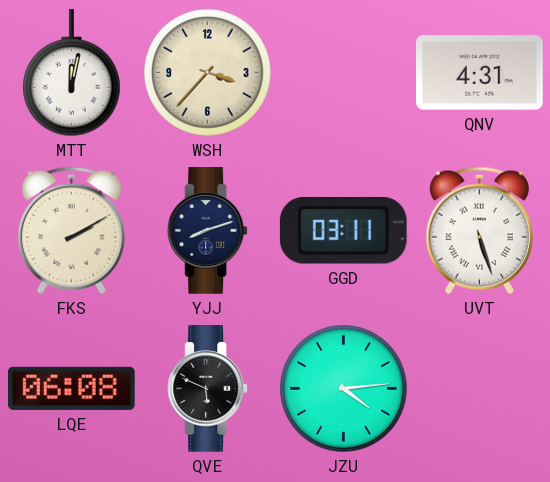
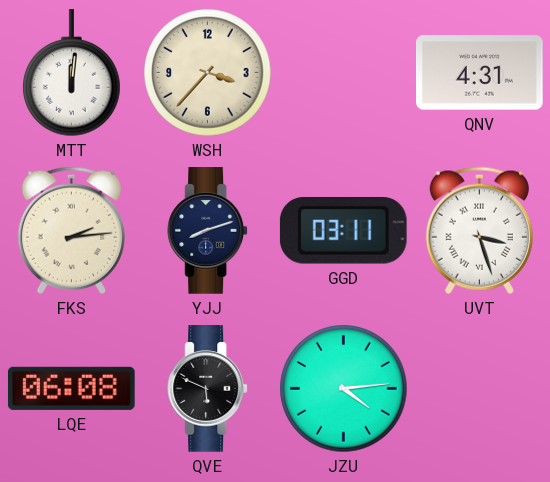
MTT: 12:02 -> 12:01
FKS: 2:10 -> 2:14
UVT: 5:27 -> 3:27
